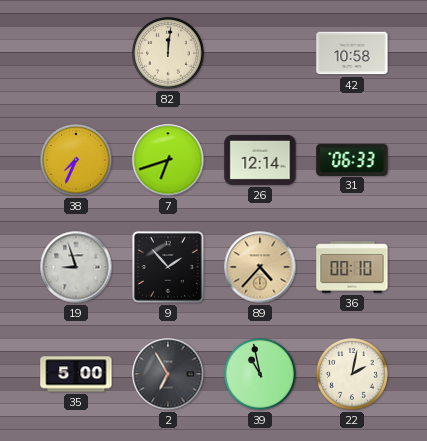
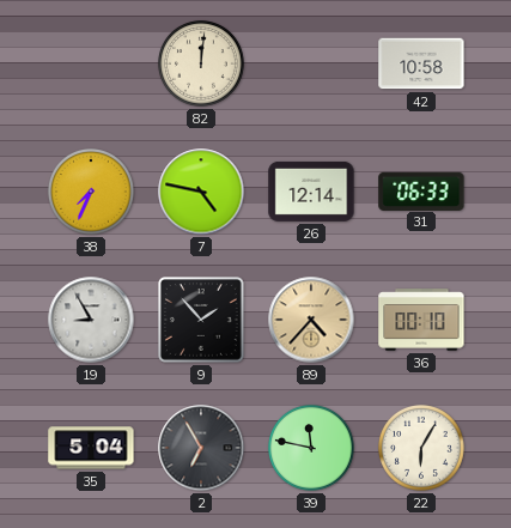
7: 6:42 -> 4:47
19: 8:57 -> 8:55
35: 5:00 -> 5:04
39: 10:58 -> 11:47
22: 2:02 -> 6:05
